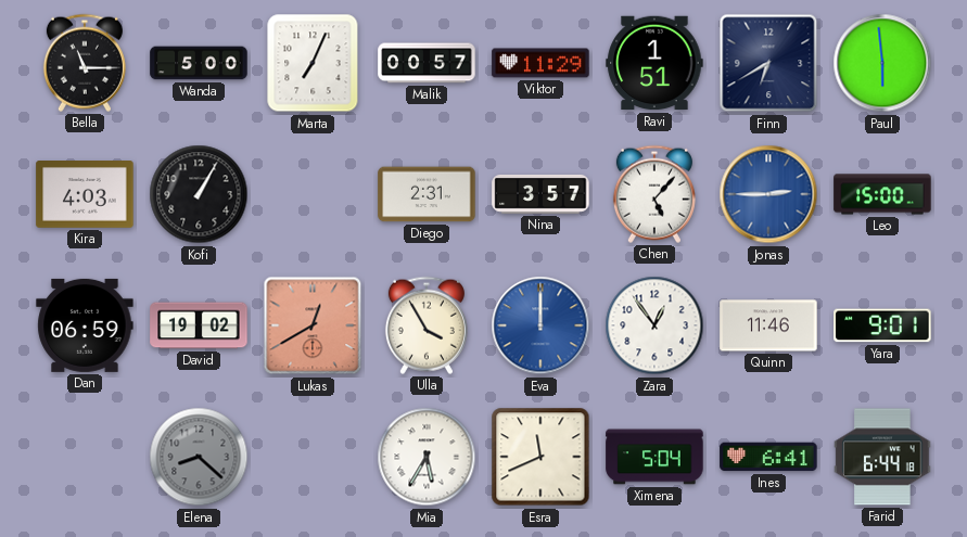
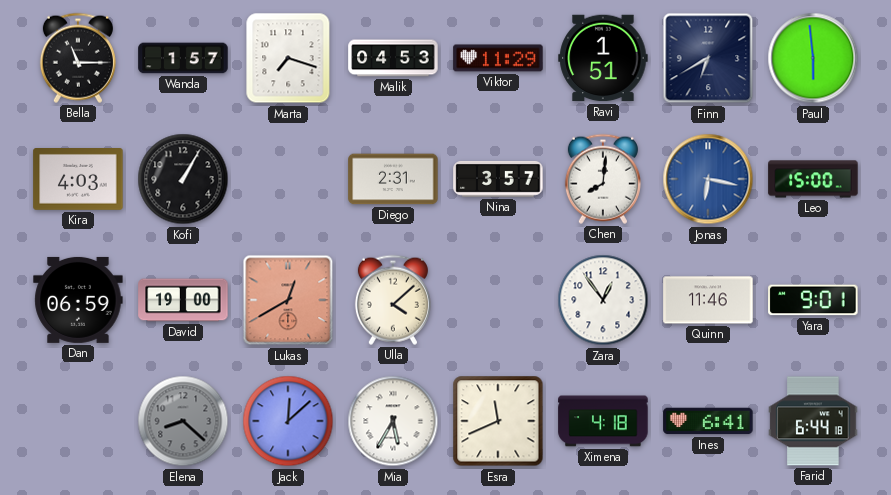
Wanda: 5:00 -> 1:57
Marta: 7:04 -> 7:18
Malik: 00:57 -> 04:53
Chen: 5:07 -> 8:01
Jonas: 2:45 -> 6:17
David: 19:02 -> 19:00
Ulla: 3:55 -> 4:08
Eva: 12:00 -> none
Jack: none -> 12:08
Ximena: 5:04 -> 4:18
